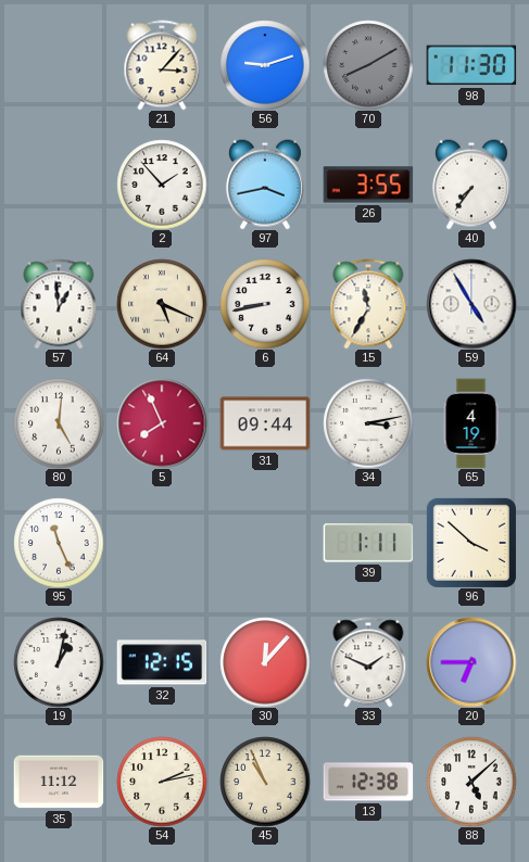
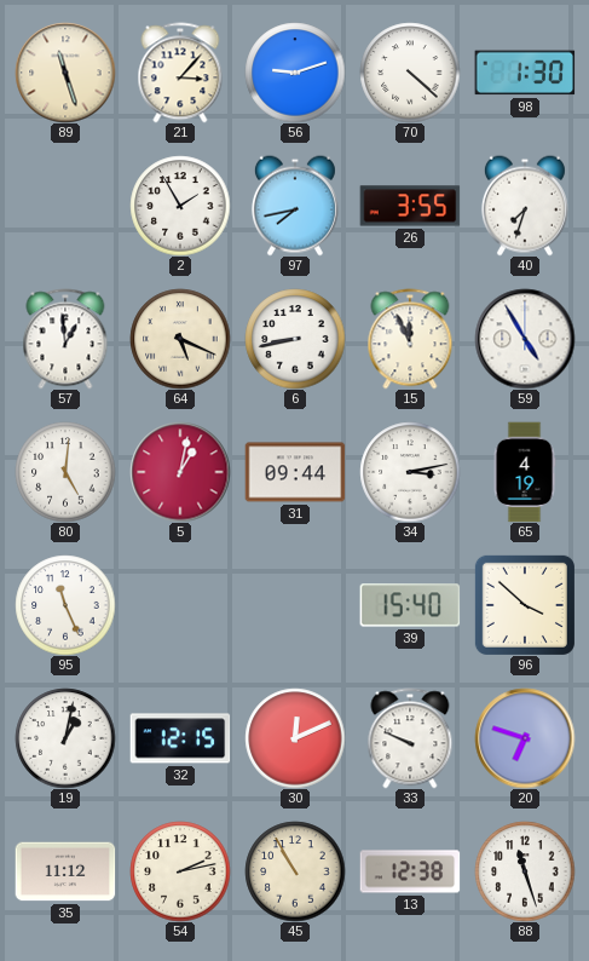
89: none -> 11:27
70: 8:10 -> 4:22
70 dial: grey -> white
98: 11:30 -> 1:30
2: 1:53 -> 1:55
97: 3:43 -> 7:43
40: 7:36 -> 7:33
15: 11:35 -> 11:56
5: 7:56 -> 1:02
39: 1:11 -> 15:40
30: 12:07 -> 12:11
33: 1:49 -> 9:49
20: 6:45 -> 6:48
45: 10:56 -> 10:55
88: 5:08 -> 11:27
